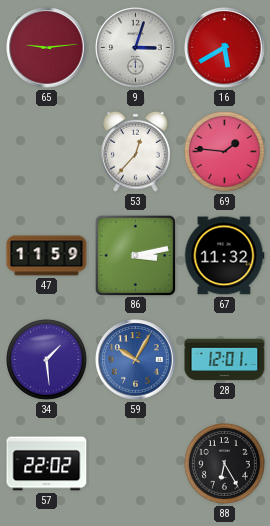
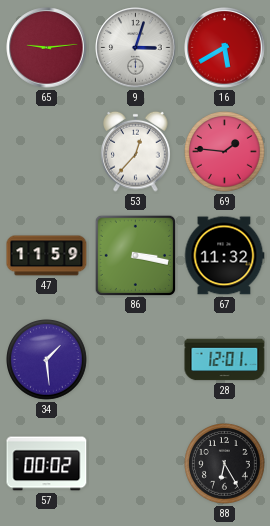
86: 3:13 -> 3:17
59: 10:05 -> none
57: 22:02 -> 00:02
